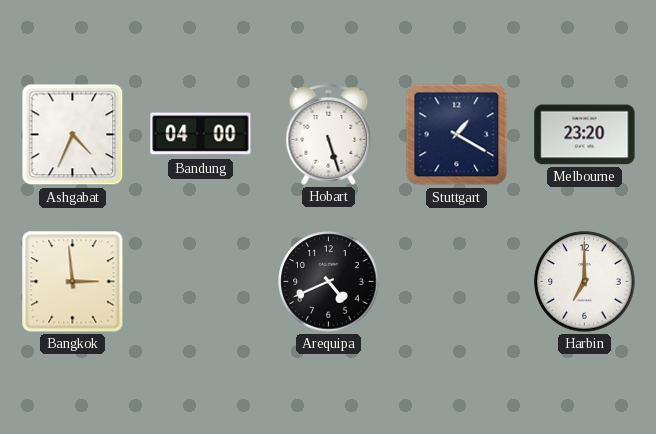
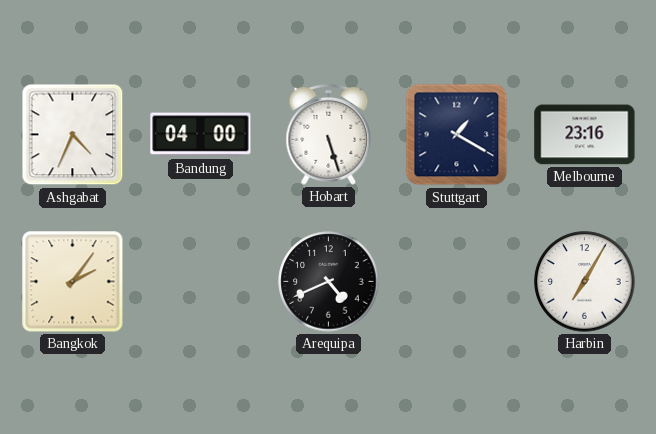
Melbourne: 23:20 -> 23:16
Bangkok: 2:59 -> 2:06
Harbin: 7:00 -> 7:05
